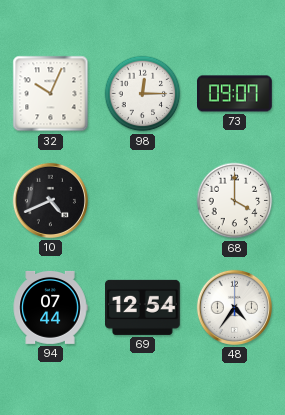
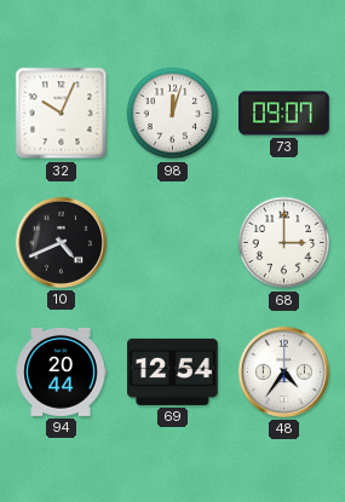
98: 12:15 -> 12:03
68: 4:00 -> 3:00
94: 07:44 -> 20:44
